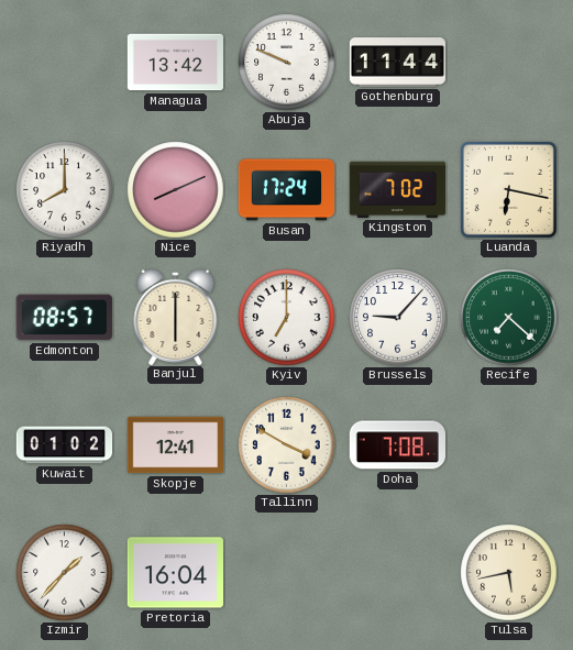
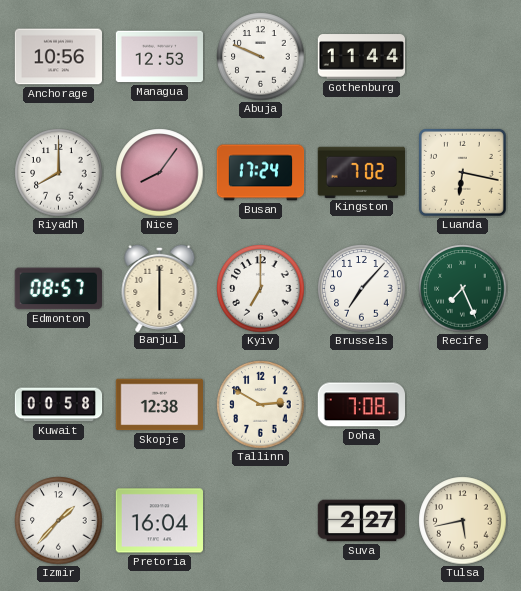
Anchorage: none -> 10:56
Managua: 13:42 -> 12:53
Nice: 8:11 -> 8:06
Brussels: 9:07 -> 7:07
Recife: 7:22 -> 7:26
Kuwait: 01:02 -> 00:58
Skopje: 12:41 -> 12:38
Tallinn: 3:50 -> 2:50
Suva: none -> 2:27
